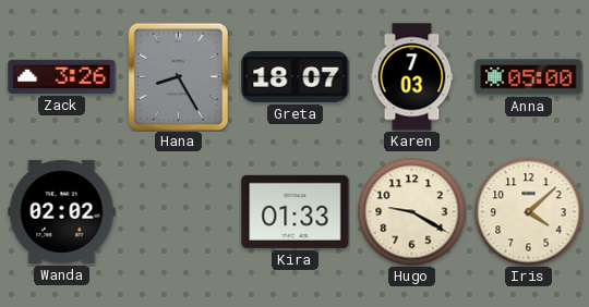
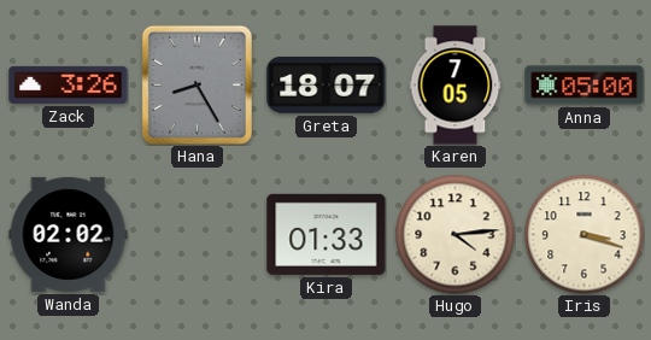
Karen: 7:03 -> 7:05
Hugo: 9:20 -> 4:14
Iris: 4:08 -> 3:18
